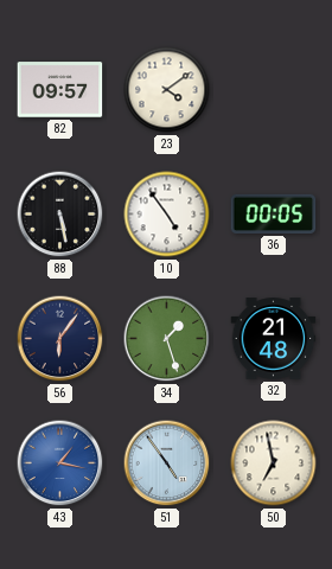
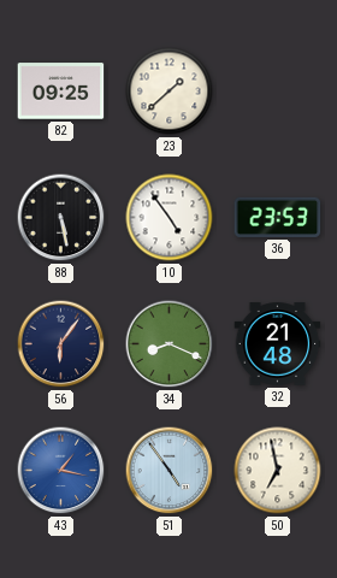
82: 09:57 -> 09:25
23: 4:09 -> 1:38
36: 00:05 -> 23:53
34: 1:27 -> 8:19
